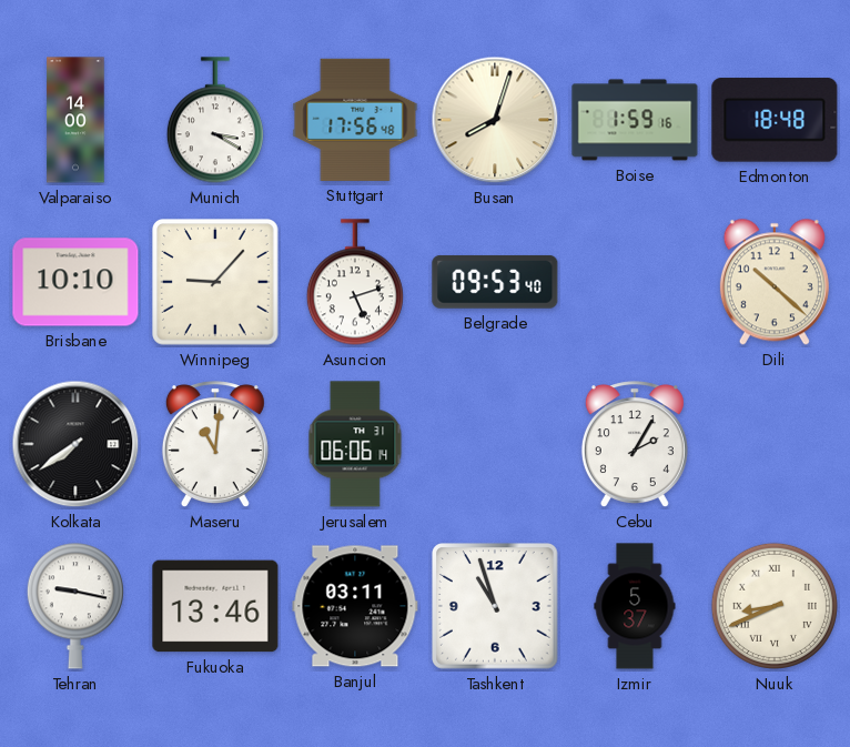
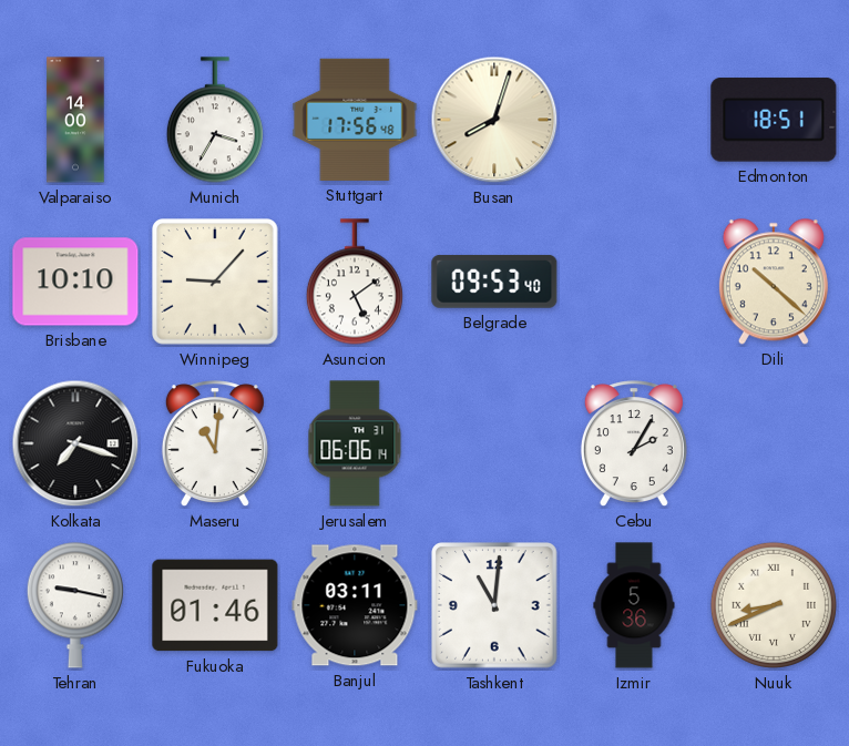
Munich: 3:20 -> 3:35
Boise: 1:59 -> none
Edmonton: 18:48 -> 18:51
Asuncion: 5:12 -> 5:09
Kolkata: 7:39 -> 7:18
Fukuoka: 13:46 -> 01:46
Tashkent: 10:57 -> 11:01
Izmir: 5:37 -> 5:36
